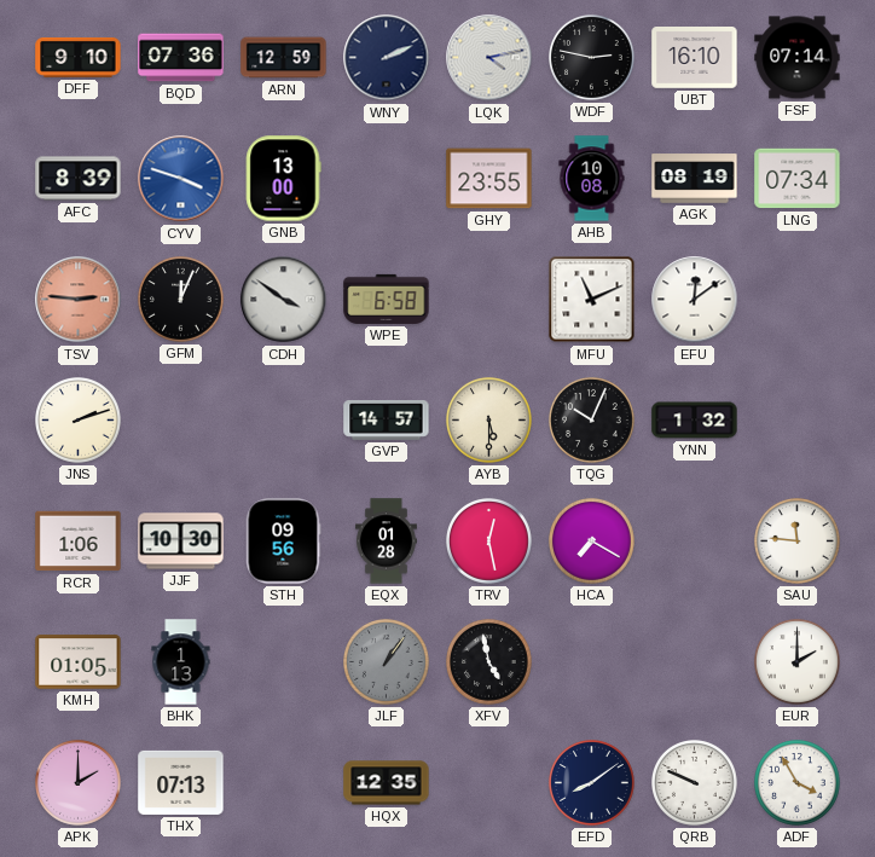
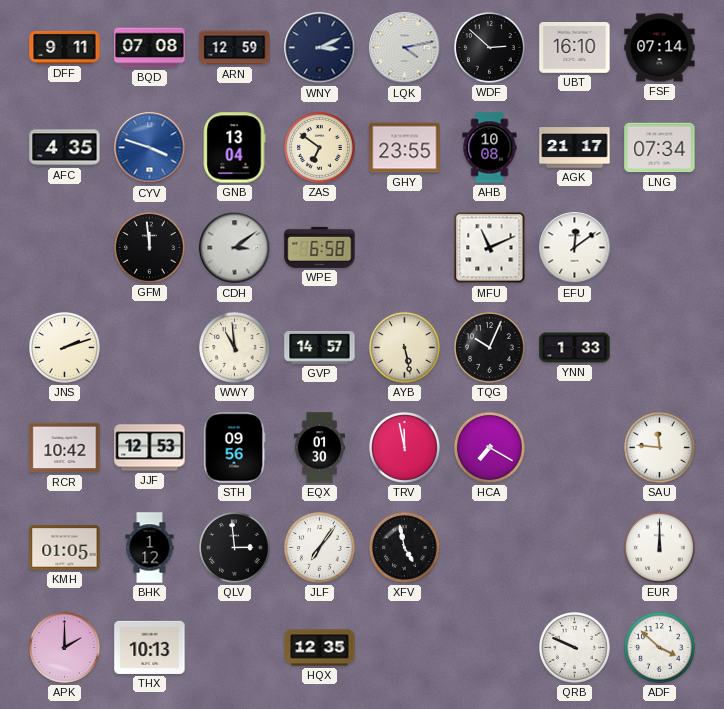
DFF: 9:10 -> 9:11
BQD: 07:36 -> 07:08
WNY: 2:11 -> 3:11
WDF: 2:47 -> 2:52
AFC: 8:39 -> 4:35
GNB: 13:00 -> 13:04
ZAS: none -> 6:51
AGK: 08:19 -> 21:17
TSV: 2:46 -> none
GFM: 12:04 -> 11:59
CDH: 3:51 -> 3:09
WWY: none -> 10:59
AYB: 5:30 -> 5:28
YNN: 1:32 -> 1:33
RCR: 1:06 -> 10:42
JJF: 10:30 -> 12:53
EQX: 01:28 -> 01:30
TRV: 12:28 -> 11:58
BHK: 1:13 -> 1:12
QLV: none -> 2:59
JLF: 1:06 -> 7:06
JLF dial: grey -> white
EUR: 2:00 -> 12:00
THX: 07:13 -> 10:13
EFD: 8:09 -> none
ADF: 3:55 -> 3:52
